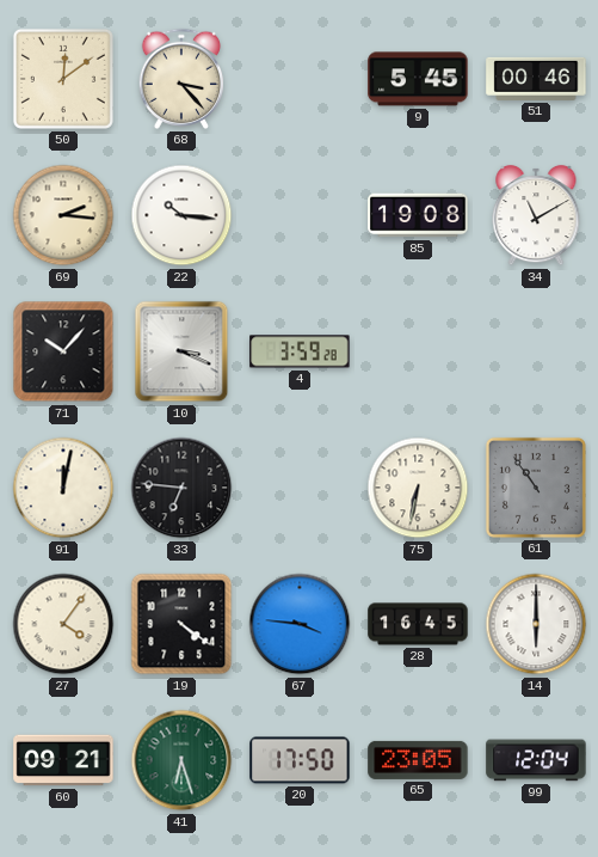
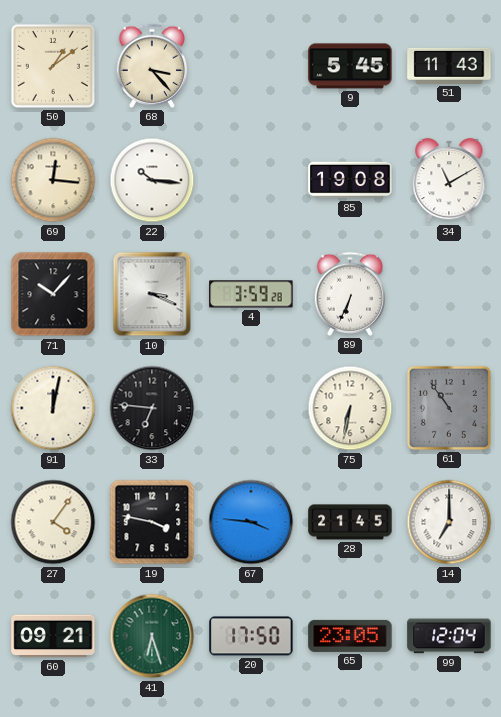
50: 12:09 -> 1:09
51: 00:46 -> 11:43
69: 2:16 -> 12:16
89: none -> 6:34
19: 4:21 -> 3:47
28: 16:45 -> 21:45
14: 6:00 -> 7:00
